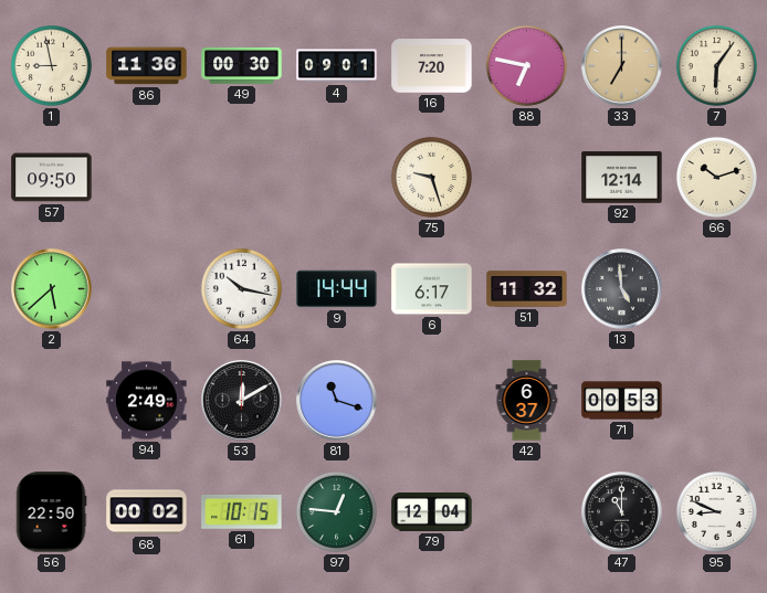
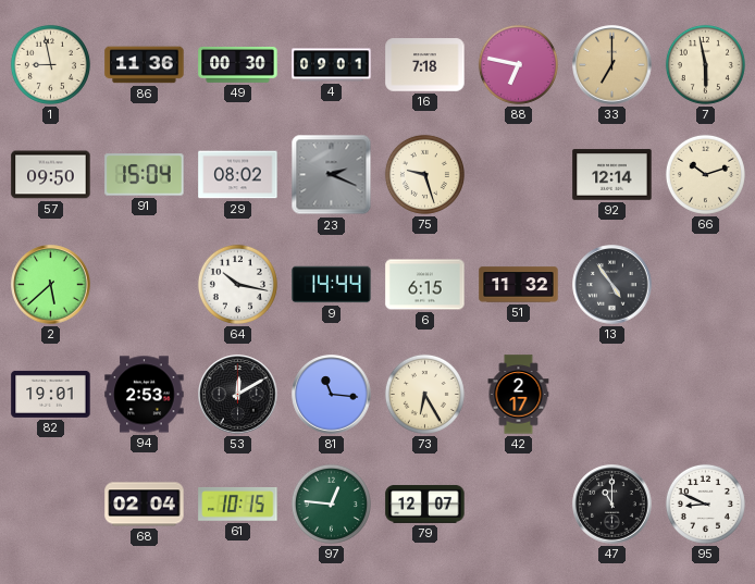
16: 7:20 -> 7:18
7: 6:06 -> 5:58
91: none -> 15:04
29: none -> 08:02
23: none -> 2:19
6: 6:17 -> 6:15
13: 4:59 -> 4:54
82: none -> 19:01
94: 2:49 -> 2:53
81: 11:18 -> 11:16
73: none -> 6:25
42: 6:37 -> 2:17
71: 00:53 -> none
56: 22:50 -> none
68: 00:02 -> 02:04
79: 12:04 -> 12:07
